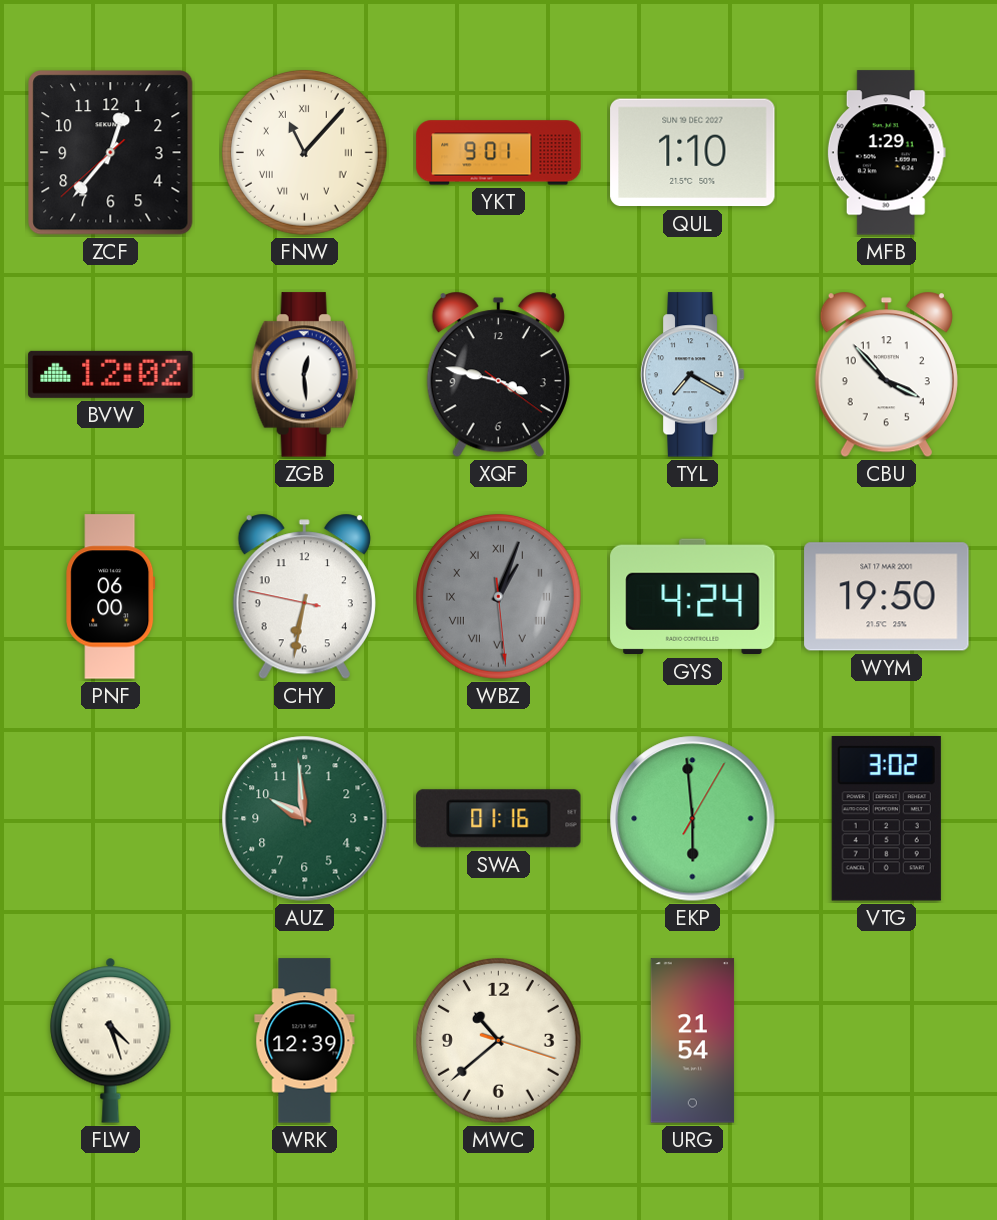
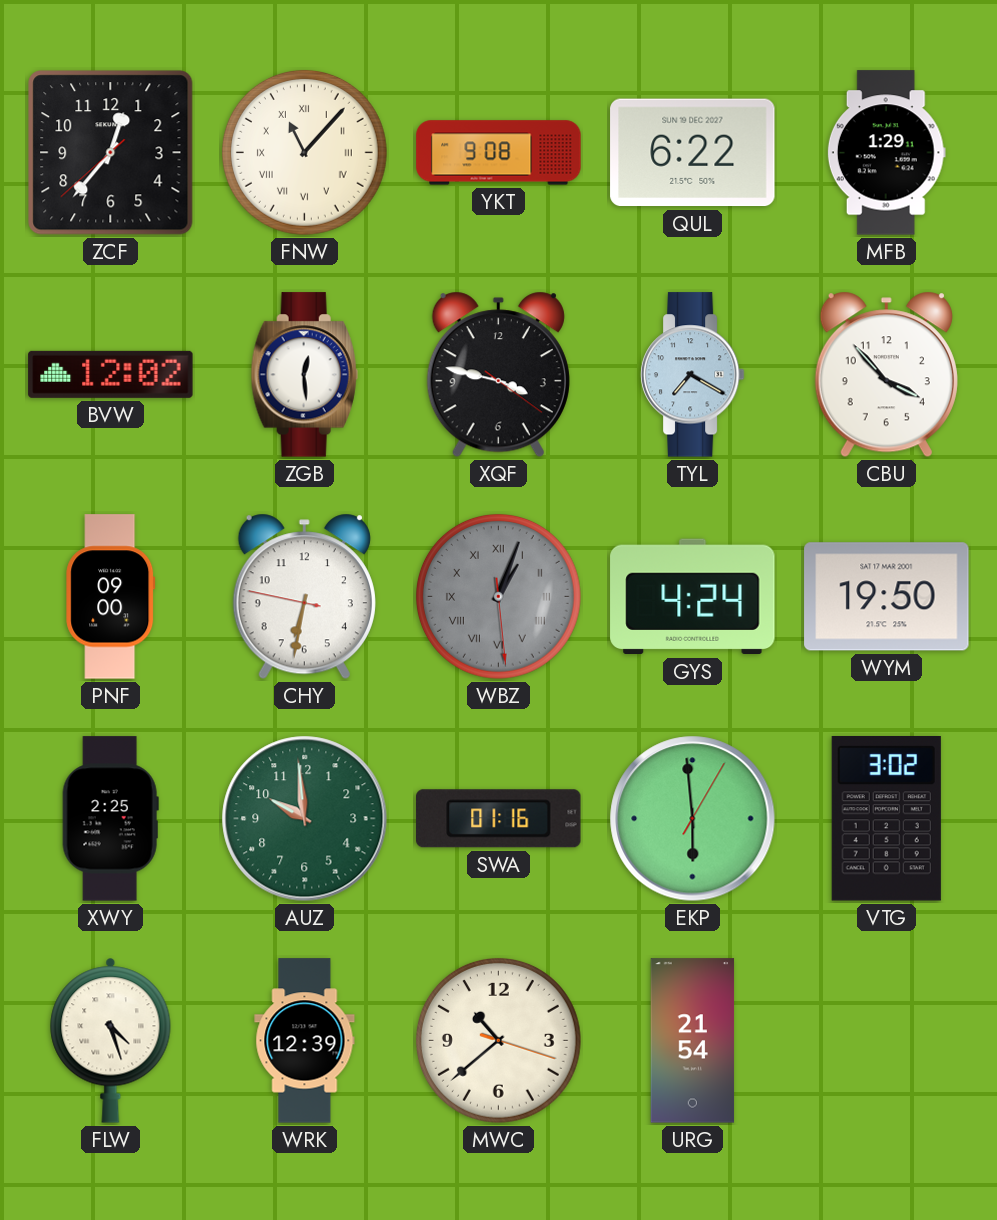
YKT: 9:01 -> 9:08
QUL: 1:10 -> 6:22
PNF: 06:00 -> 09:00
XWY: none -> 2:25
